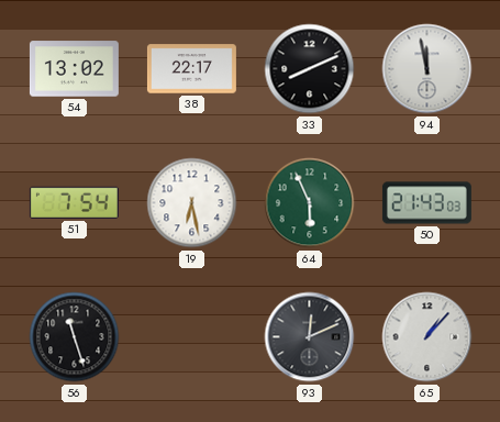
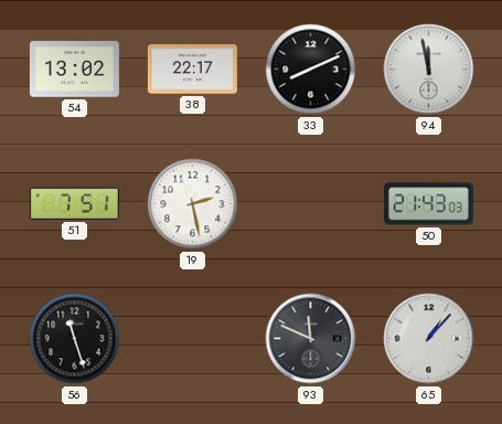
51: 7:54 -> 7:51
19: 6:28 -> 2:28
64: 5:56 -> none
93: 12:11 -> 11:49
